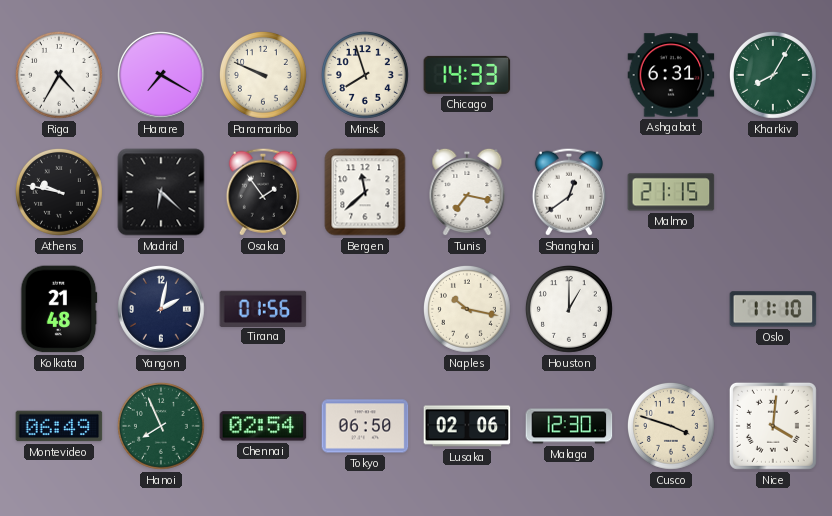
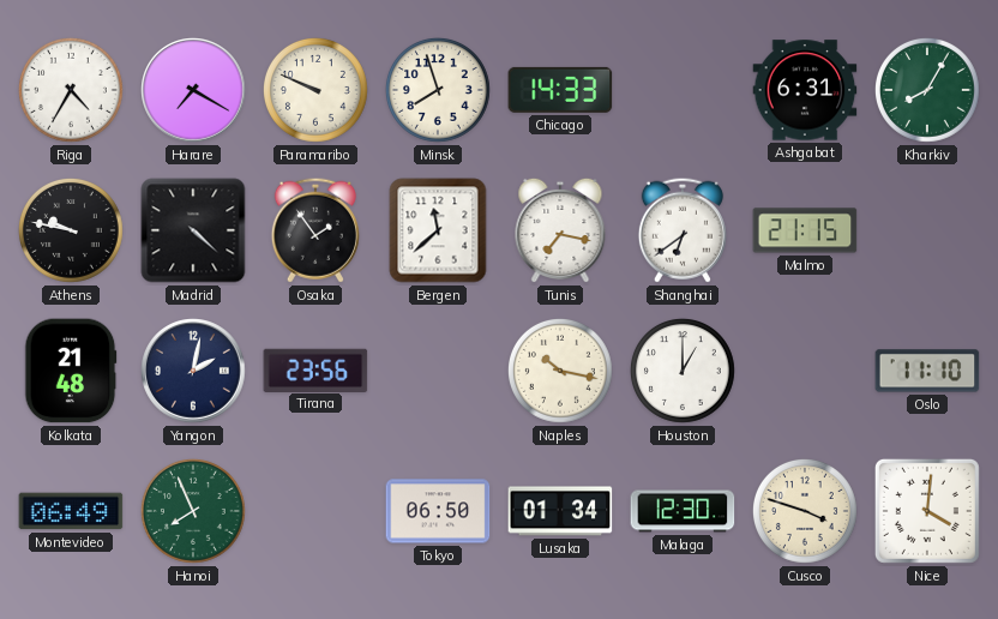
Madrid: 6:22 -> 4:22
Shanghai: 12:39 -> 6:39
Tirana: 01:56 -> 23:56
Chennai: 02:54 -> none
Lusaka: 02:06 -> 01:34
